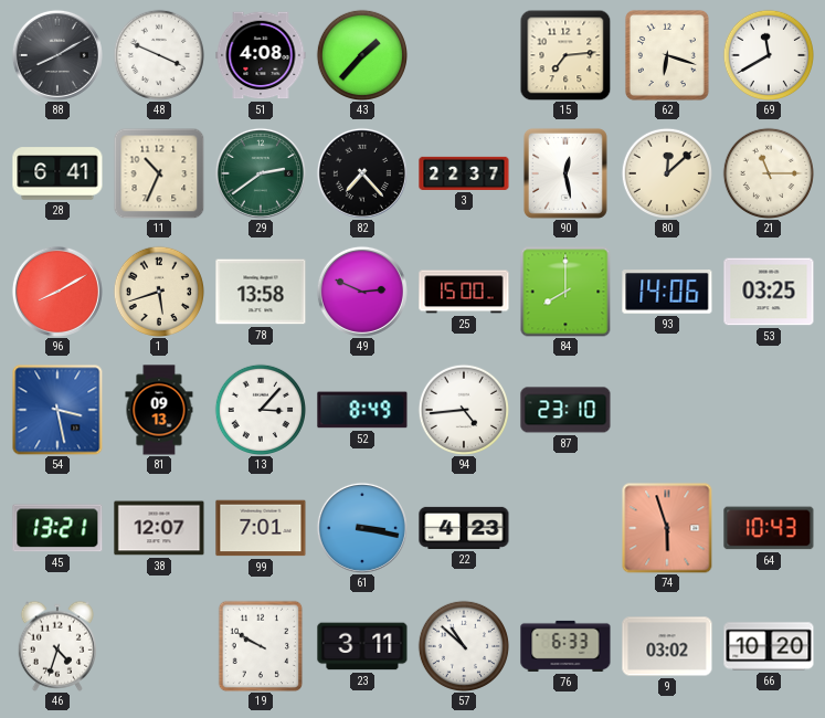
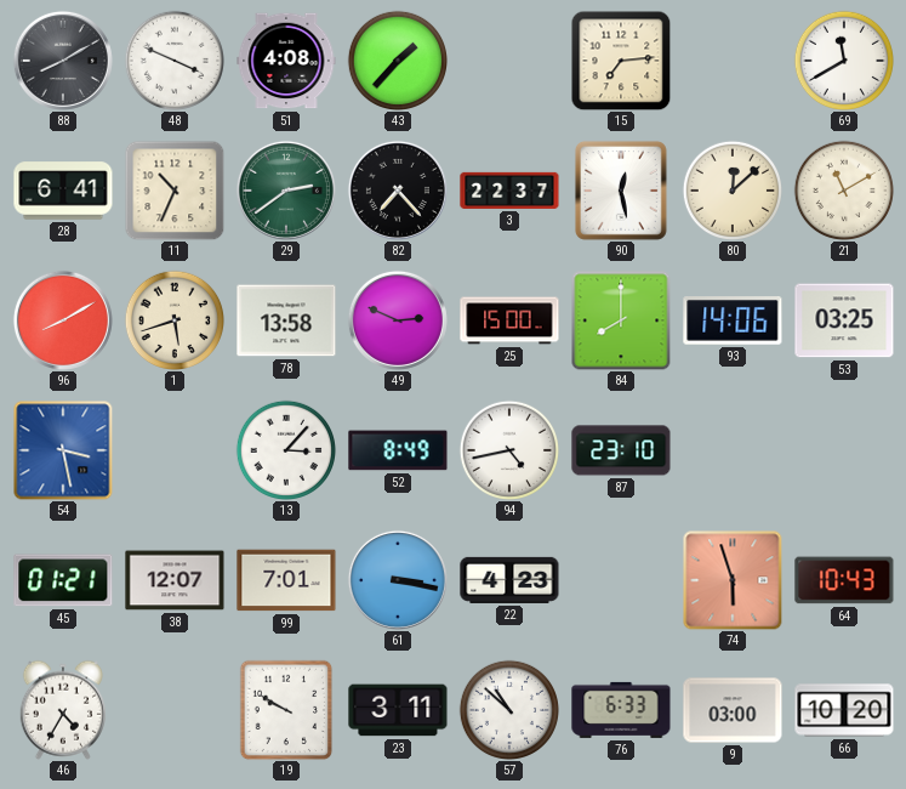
62: 6:18 -> none
21: 11:15 -> 11:10
81: 09:13 -> none
94: 4:44 -> 4:43
45: 13:21 -> 01:21
46: 4:33 -> 4:35
9: 03:02 -> 03:00
